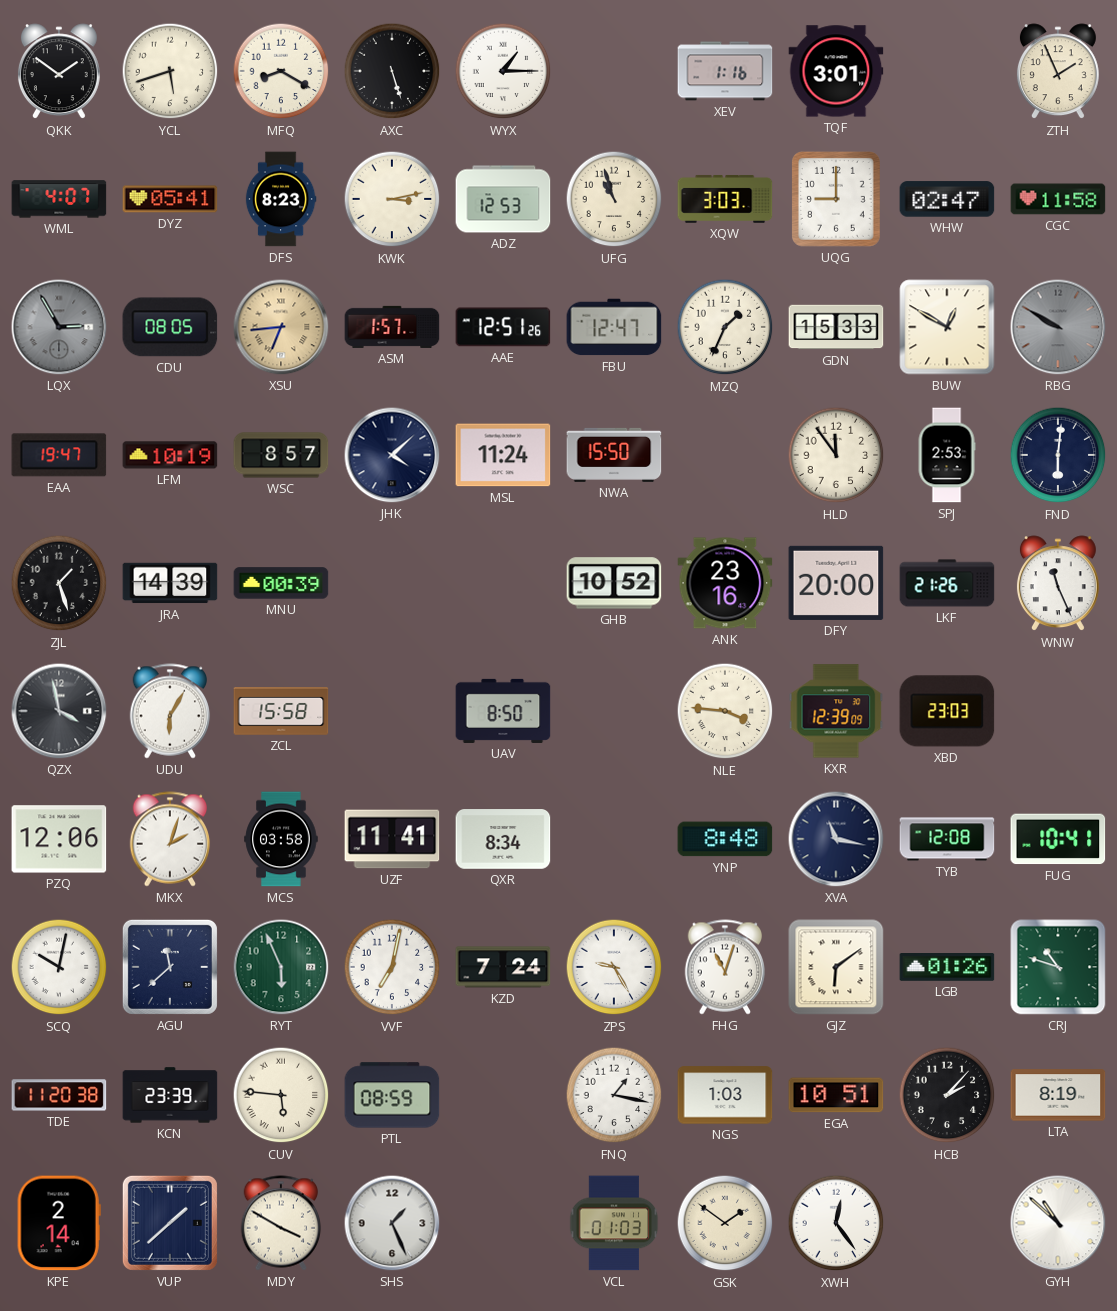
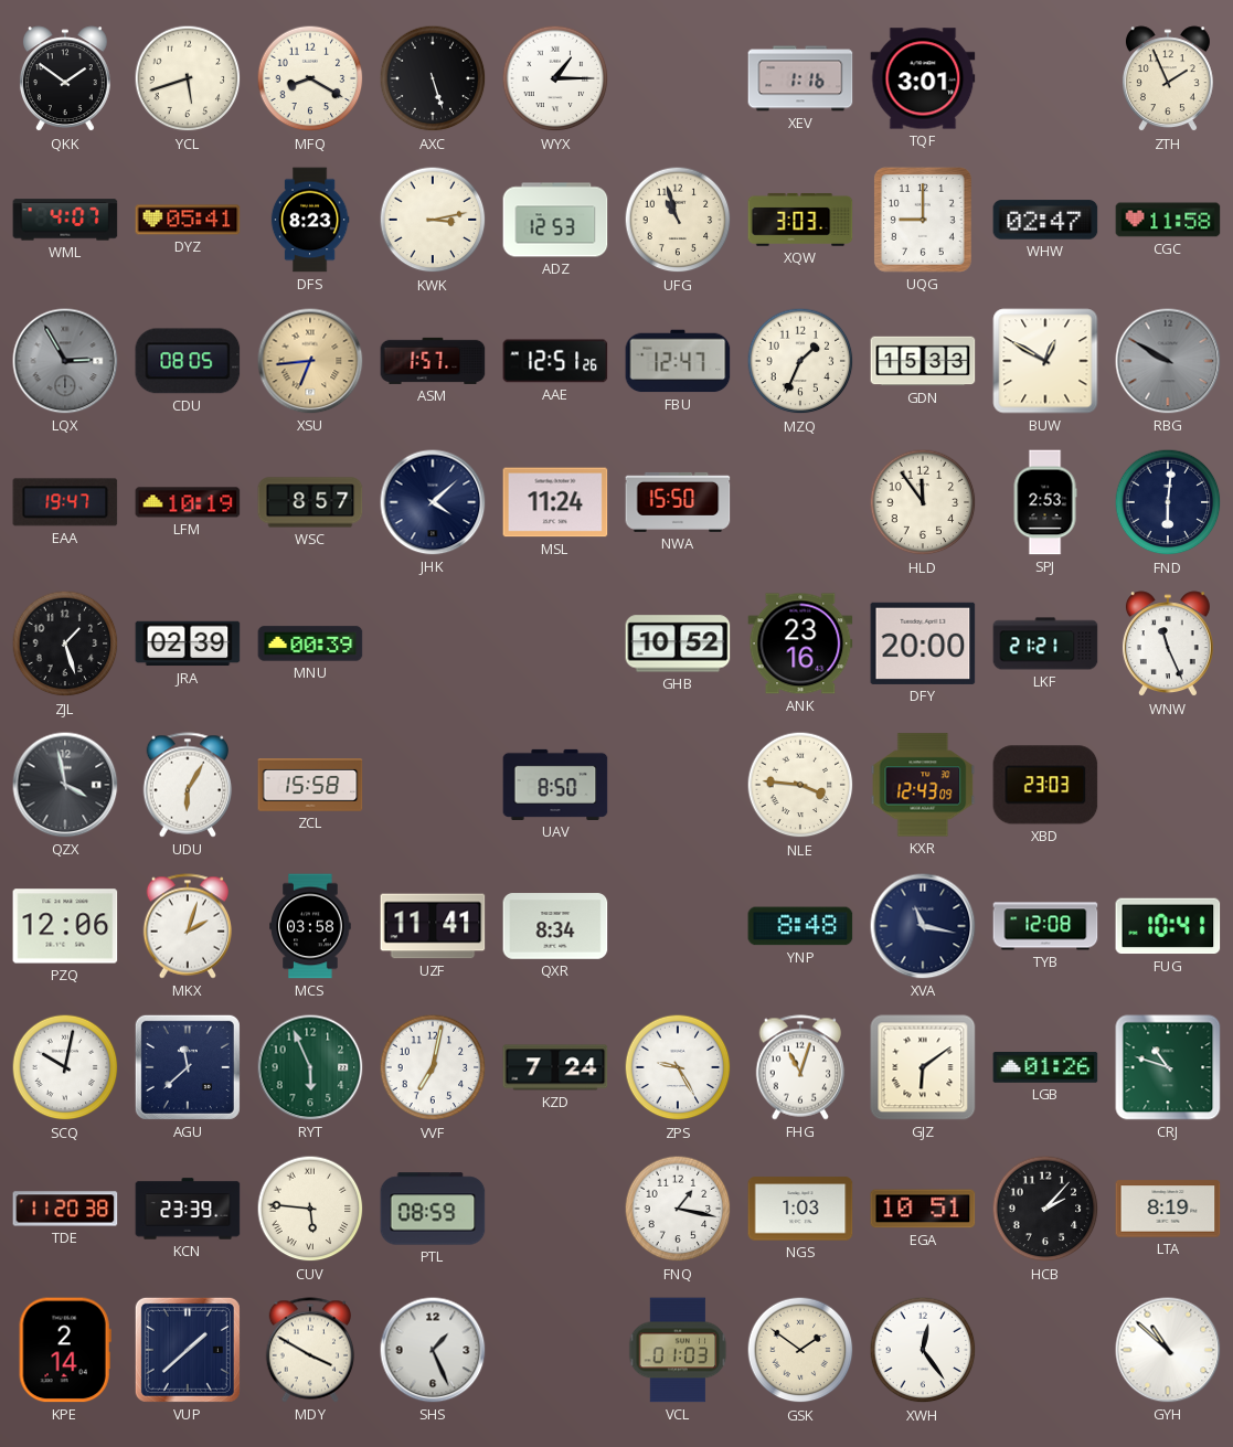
JRA: 14:39 -> 02:39
LKF: 21:26 -> 21:21
KXR: 12:39 -> 12:43
